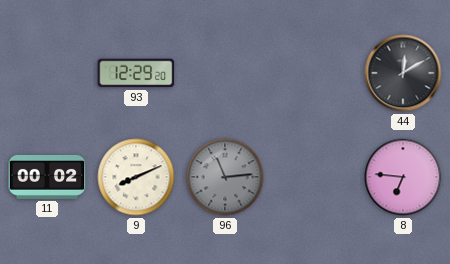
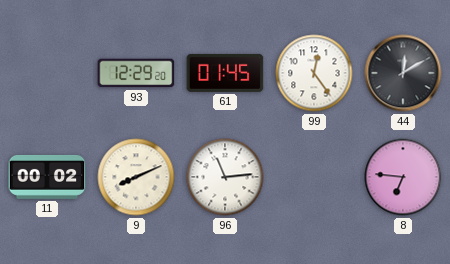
61: none -> 01:45
99: none -> 12:24
96 dial: grey -> white
